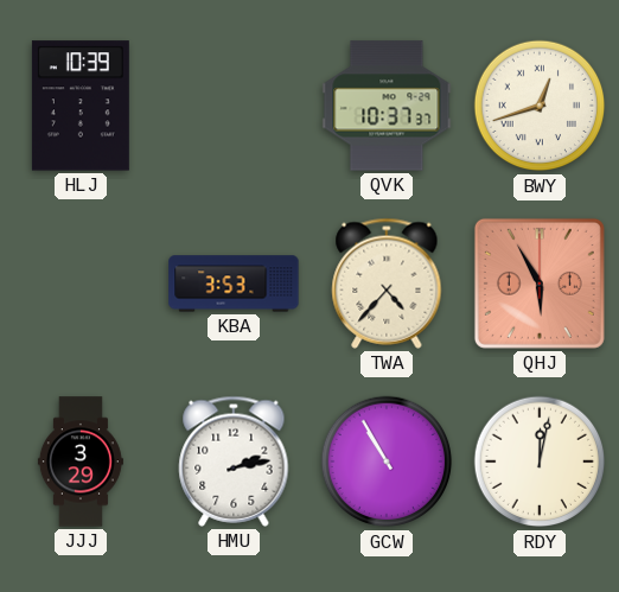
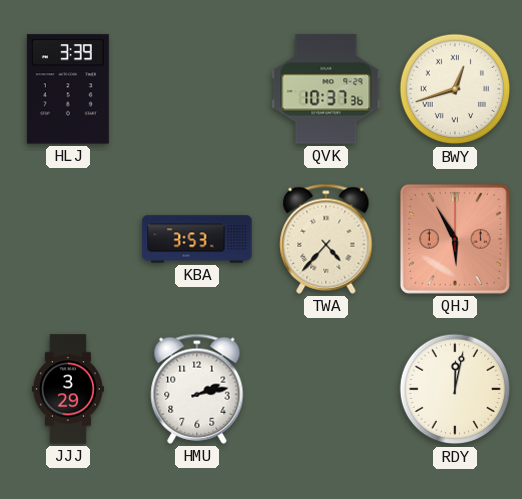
HLJ: 10:39 -> 3:39
QVK: 10:37:37 -> 10:37:36
GCW: 10:55 -> none
